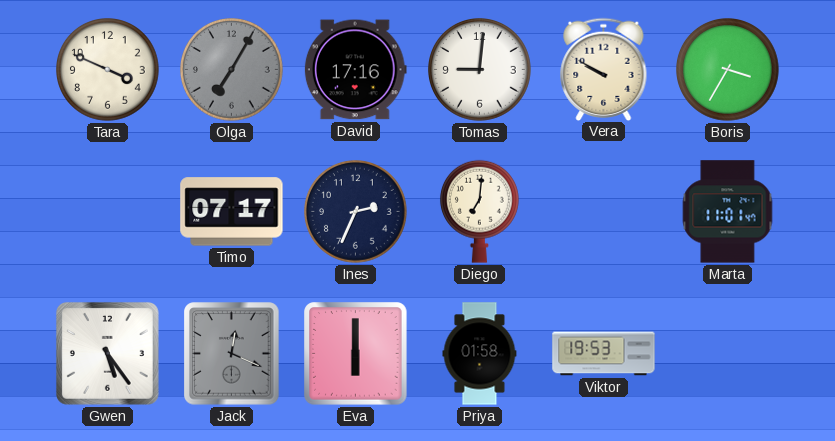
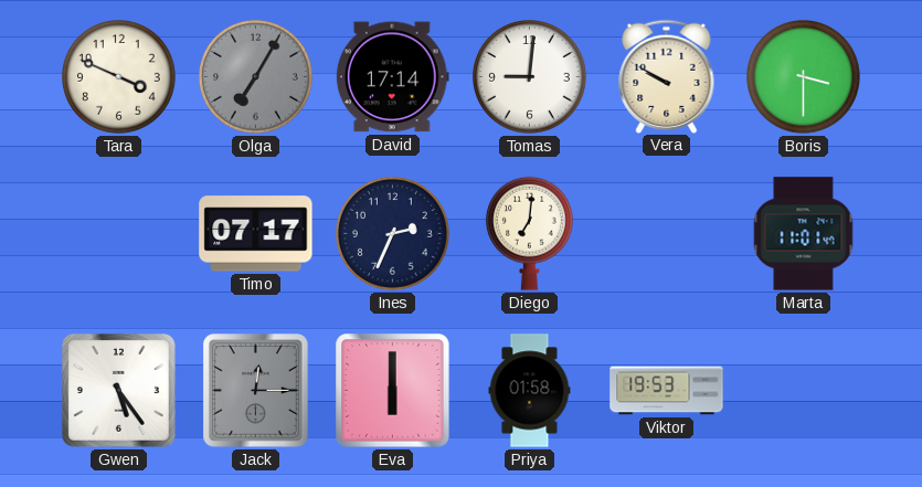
David: 17:16 -> 17:14
Boris: 3:35 -> 3:30
Jack: 12:19 -> 12:15
